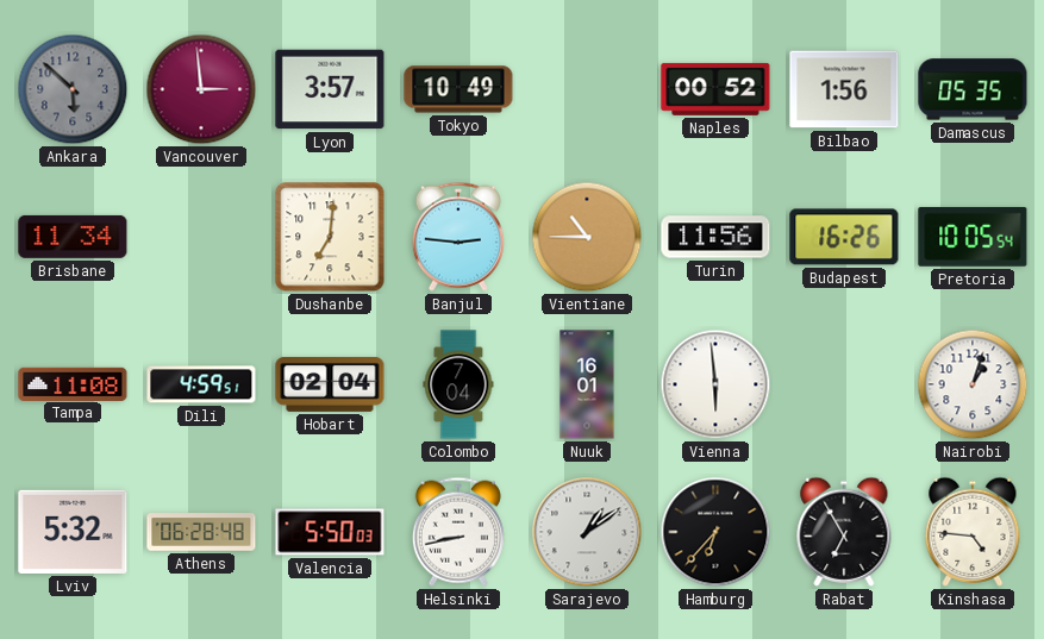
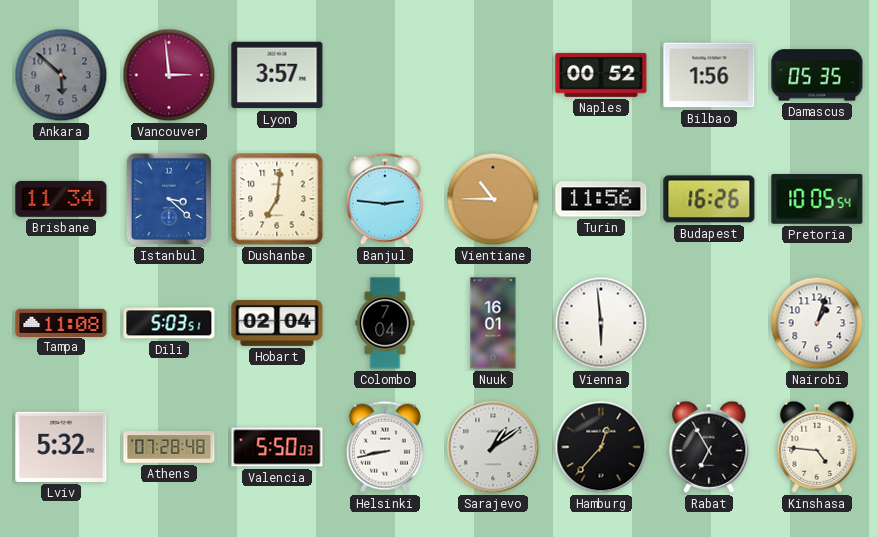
Tokyo: 10:49 -> none
Istanbul: none -> 3:22
Dili: 4:59 -> 5:03
Athens: 06:28 -> 07:28
Hamburg: 6:37 -> 12:37
